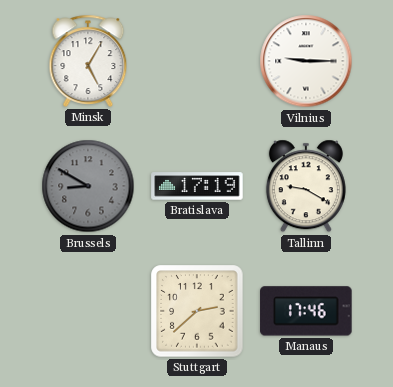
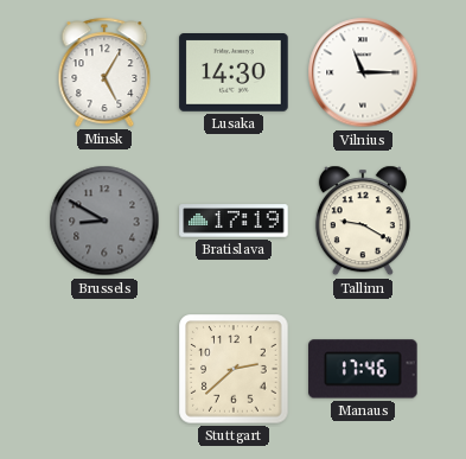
Lusaka: none -> 14:30
Vilnius: 9:15 -> 11:15
